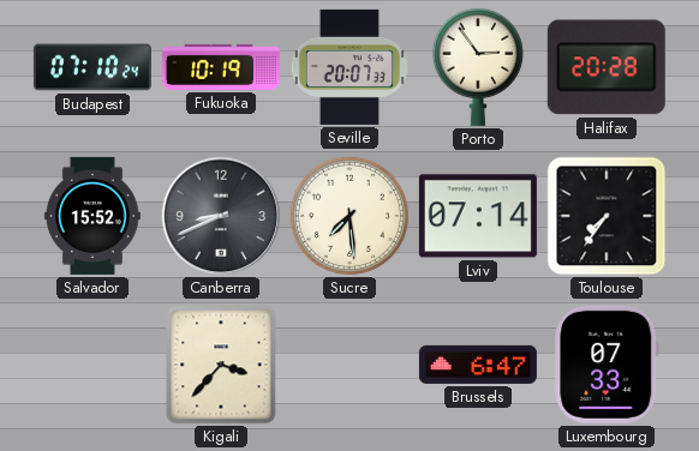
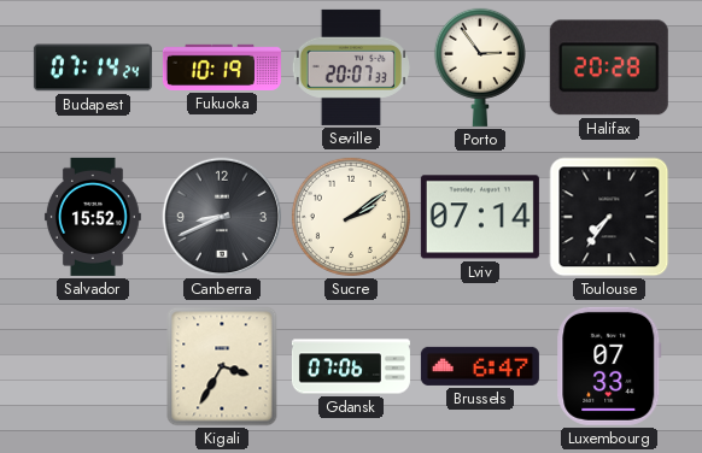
Budapest: 07:10 -> 07:14
Sucre: 7:29 -> 2:09
Kigali: 3:37 -> 3:35
Gdansk: none -> 07:06
